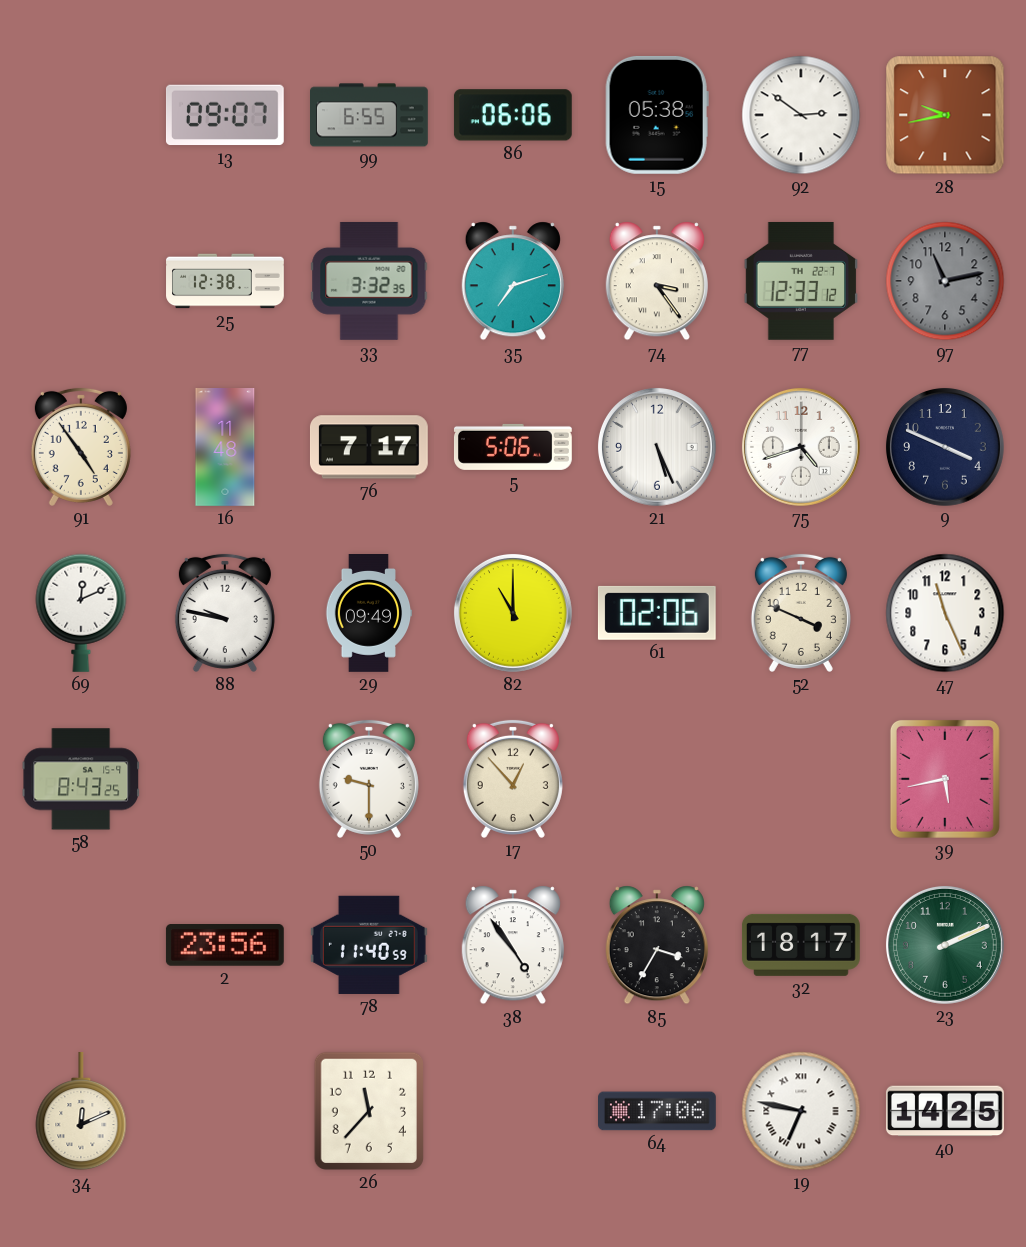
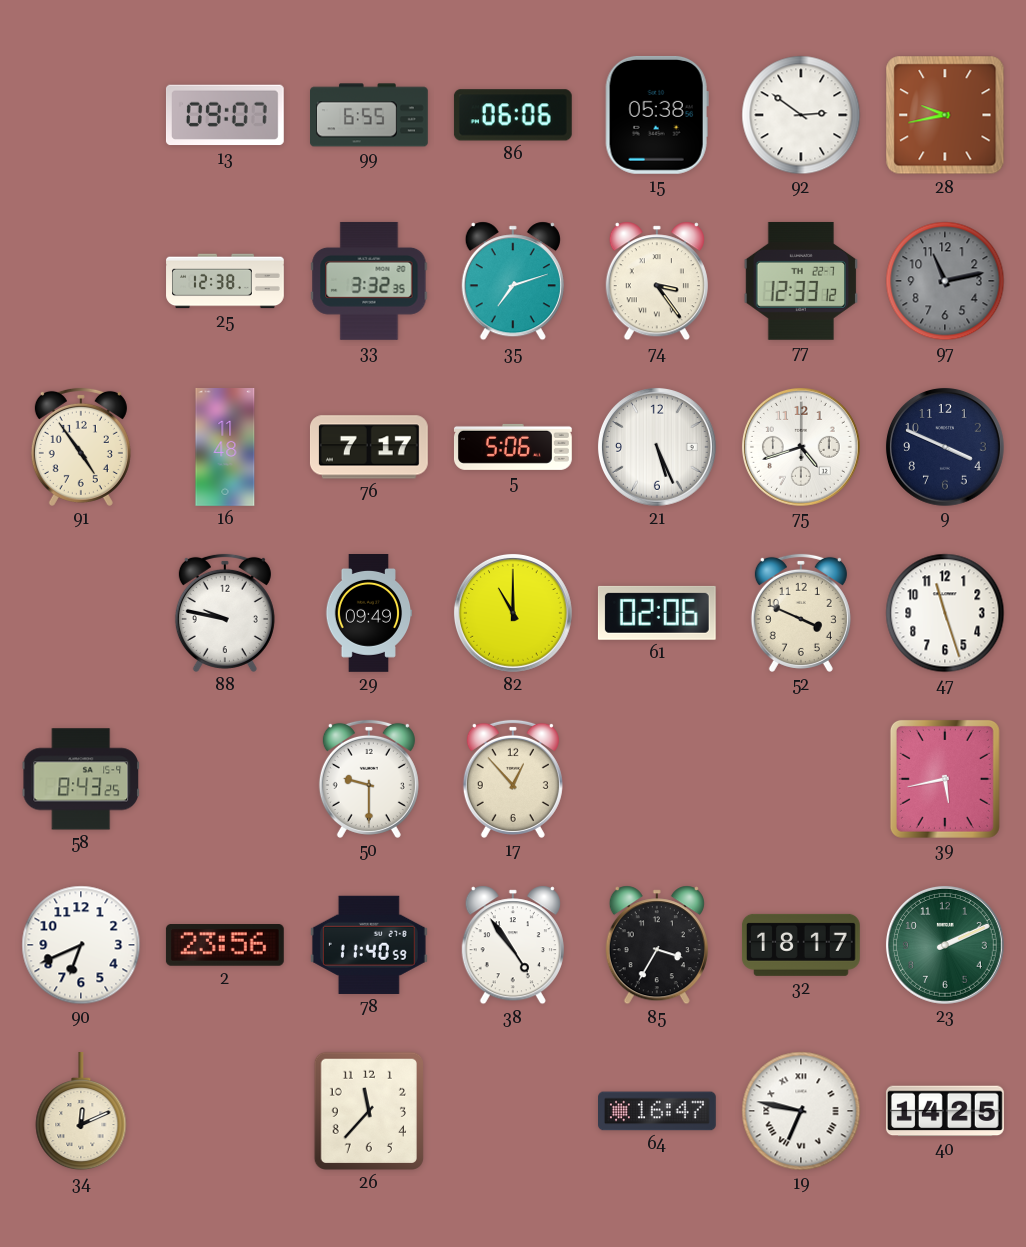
69: 12:11 -> none
47: 11:26 -> 11:27
90: none -> 6:41
64: 17:06 -> 16:47
